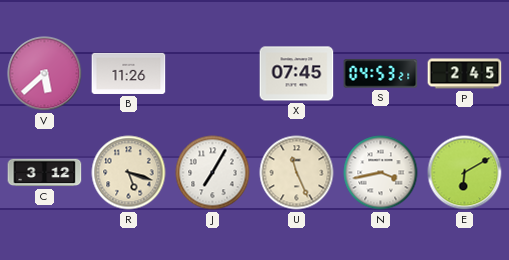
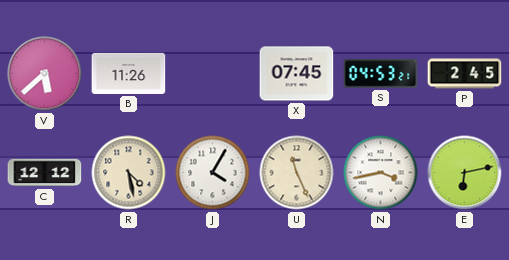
C: 3:12 -> 12:12
R: 5:18 -> 4:28
J: 7:05 -> 4:05
E: 6:10 -> 6:13
